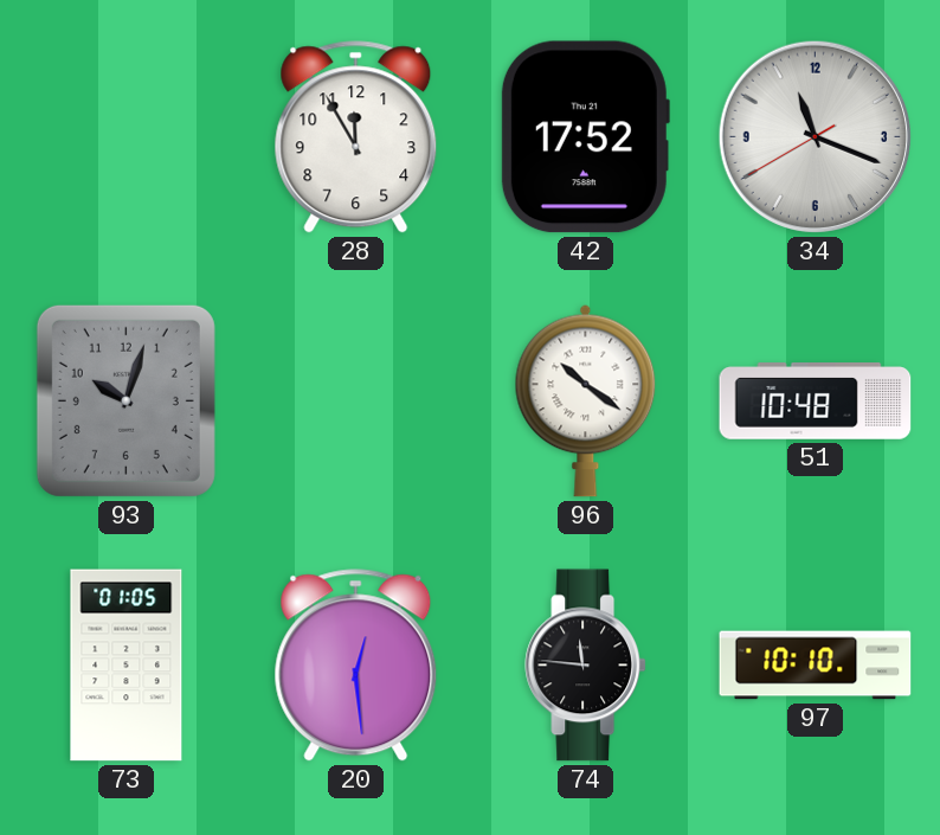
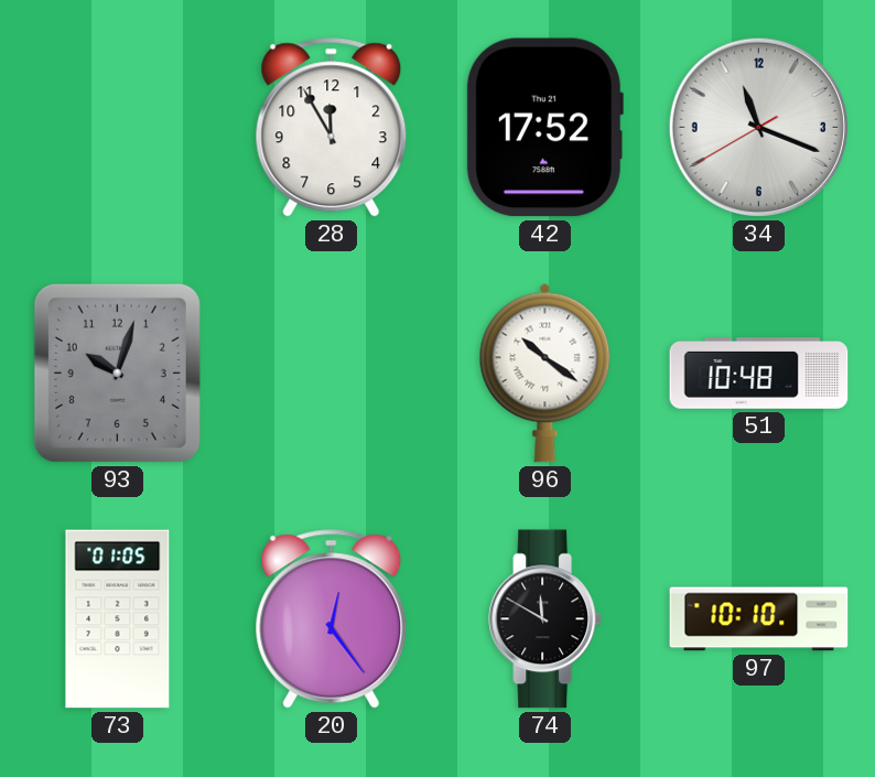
20: 12:29 -> 12:24
74: 11:46 -> 11:50
